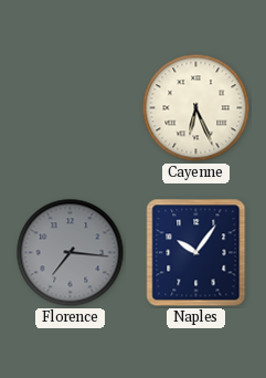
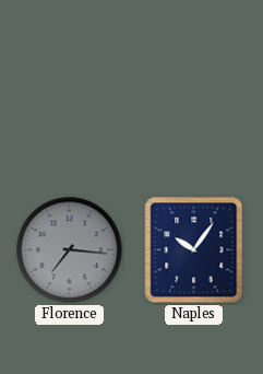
Cayenne: 6:26 -> none
